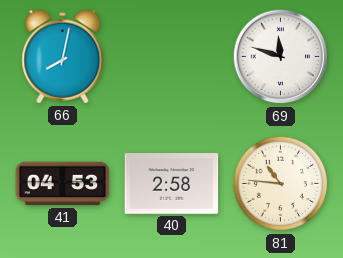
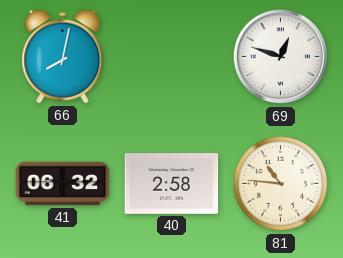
69: 11:48 -> 12:48
41: 04:53 -> 06:32
